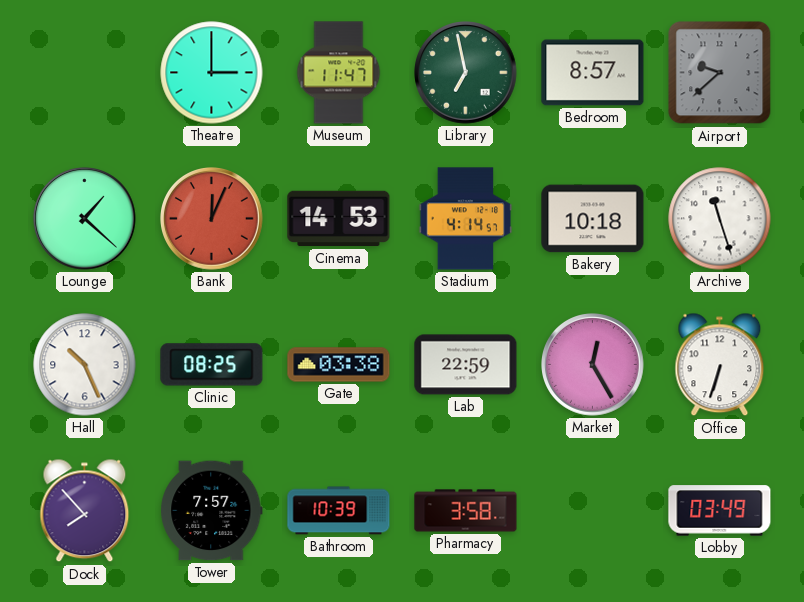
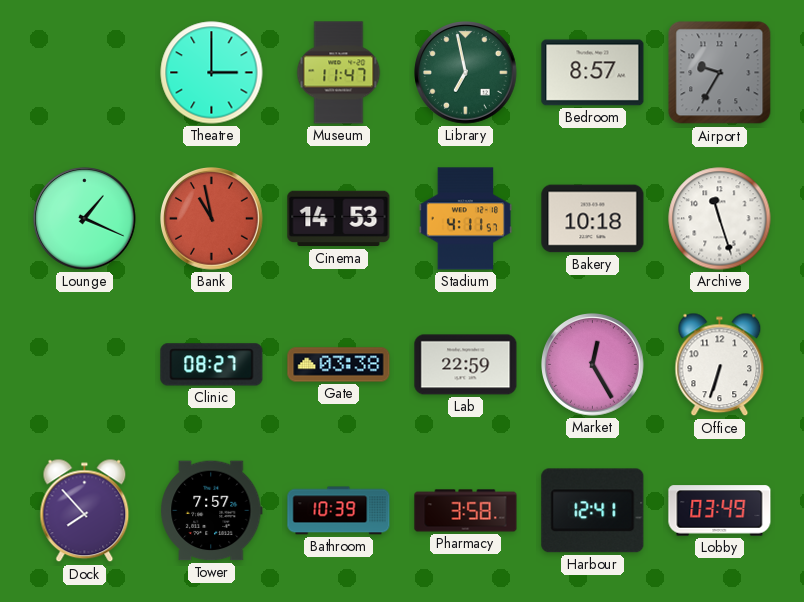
Airport: 9:38 -> 9:35
Lounge: 1:22 -> 1:19
Bank: 12:04 -> 10:58
Stadium: 4:14 -> 4:11
Hall: 10:26 -> none
Clinic: 08:25 -> 08:27
Harbour: none -> 12:41
